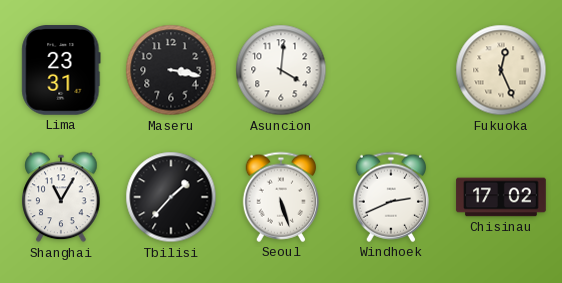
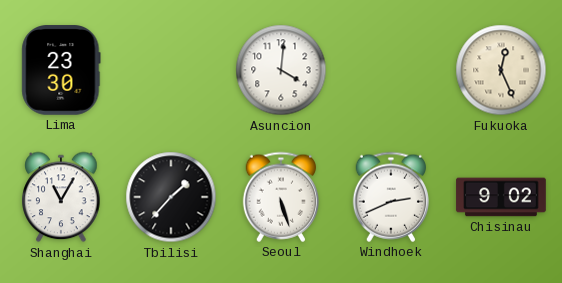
Lima: 23:31 -> 23:30
Maseru: 3:17 -> none
Chisinau: 17:02 -> 9:02
